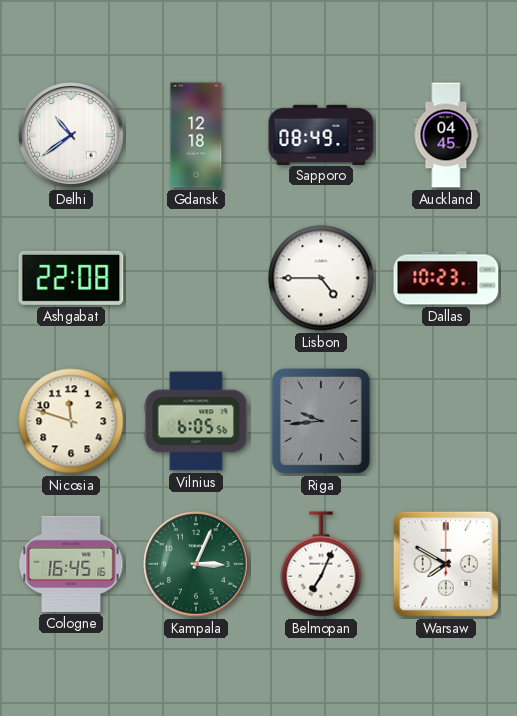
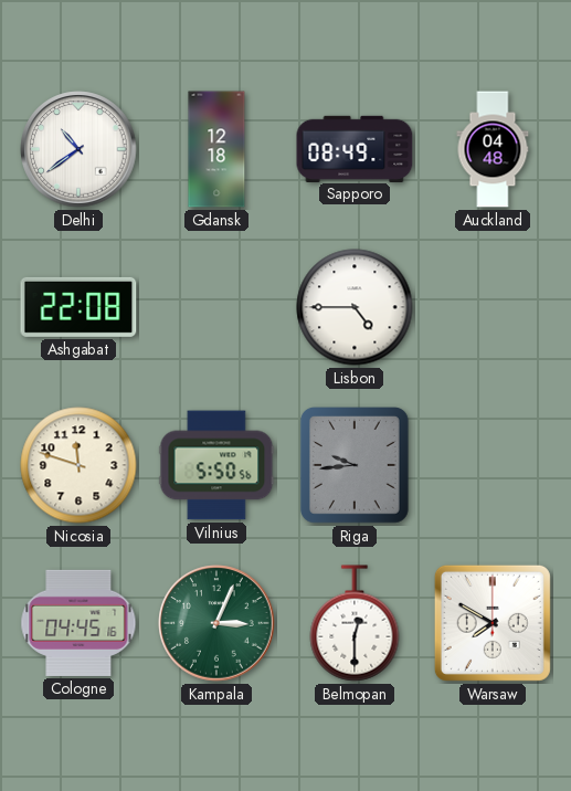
Auckland: 04:45 -> 04:48
Dallas: 10:23 -> none
Vilnius: 6:05 -> 5:50
Cologne: 16:45 -> 04:45
Belmopan: 7:04 -> 12:30
